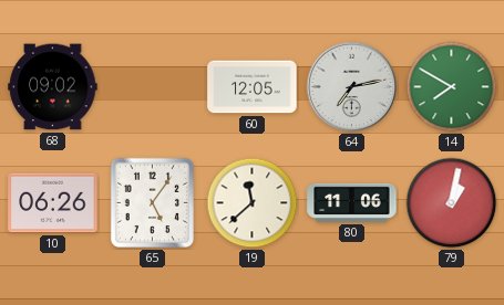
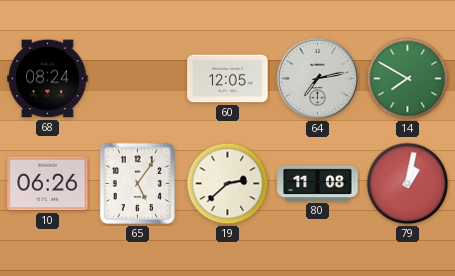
68: 09:02 -> 08:24
19: 11:38 -> 2:38
80: 11:06 -> 11:08
